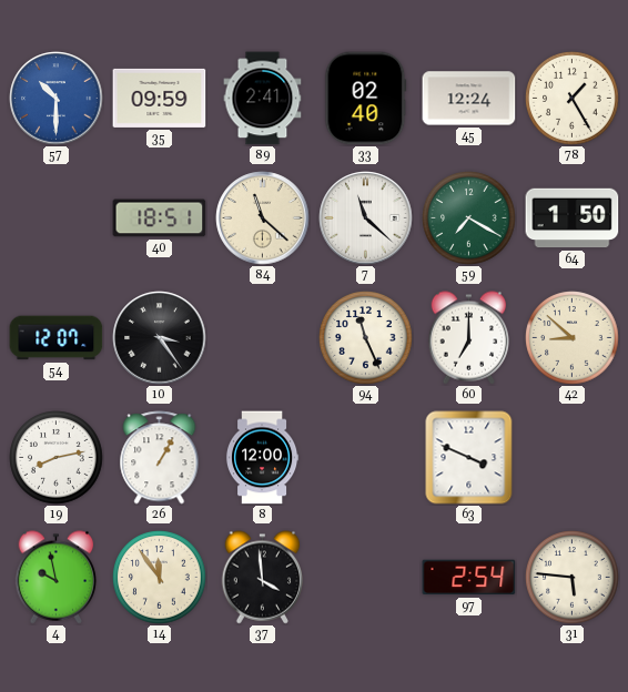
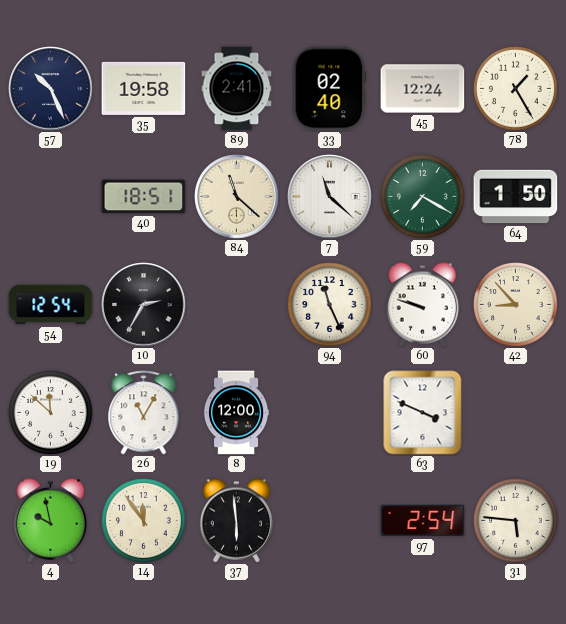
57: 10:30 -> 10:26
57 dial: blue -> navy
35: 09:59 -> 19:58
54: 12:07 -> 12:54
10: 3:24 -> 2:35
60: 7:00 -> 9:48
42: 8:52 -> 8:53
19: 8:13 -> 11:52
26: 1:05 -> 11:05
37: 3:59 -> 5:59
